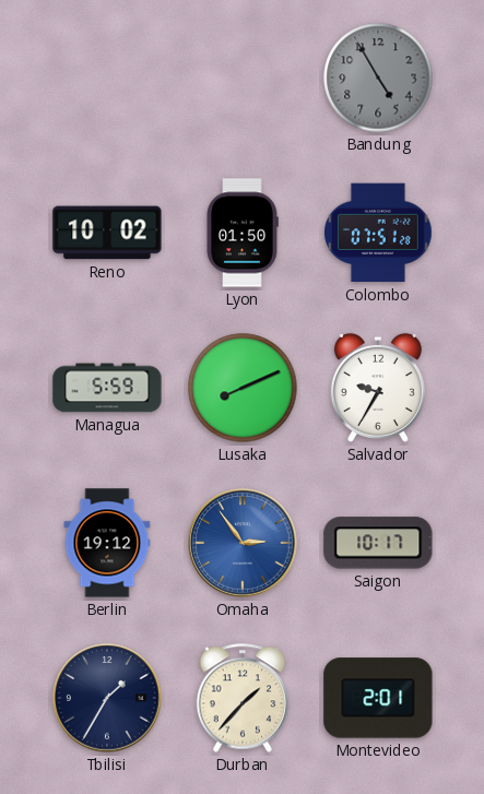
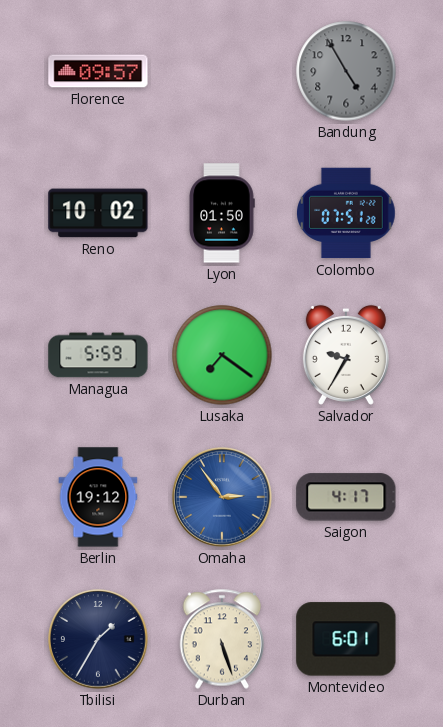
Florence: none -> 09:57
Lusaka: 8:11 -> 7:21
Saigon: 10:17 -> 4:17
Durban: 1:37 -> 5:27
Montevideo: 2:01 -> 6:01
